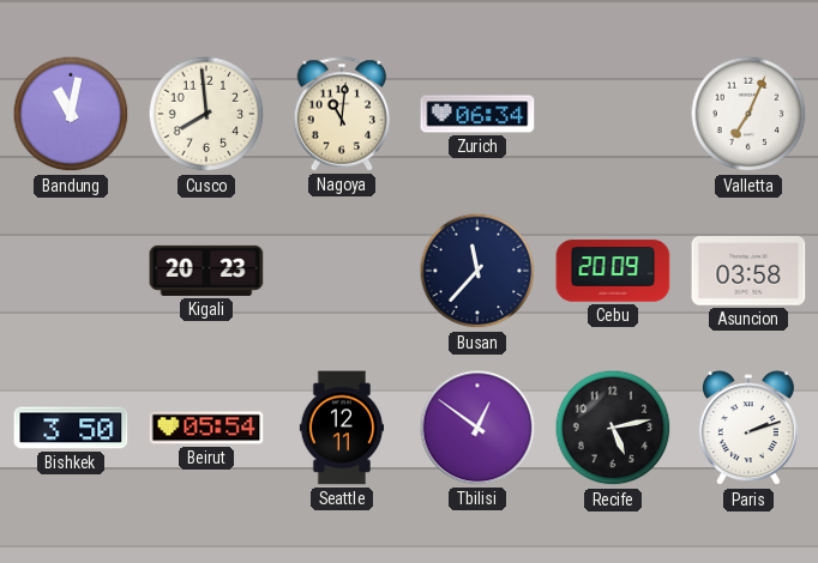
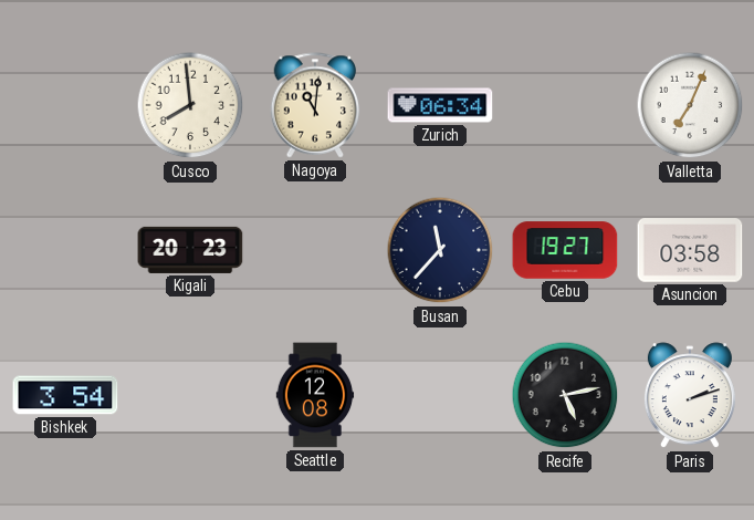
Bandung: 11:02 -> none
Cebu: 20:09 -> 19:27
Bishkek: 3:50 -> 3:54
Beirut: 05:54 -> none
Seattle: 12:11 -> 12:08
Tbilisi: 12:51 -> none
